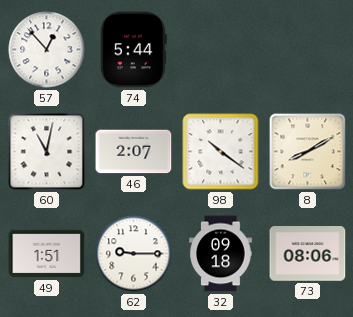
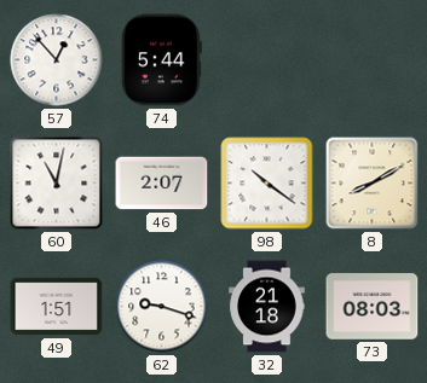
62: 9:15 -> 9:18
32: 09:18 -> 21:18
73: 08:06 -> 08:03
